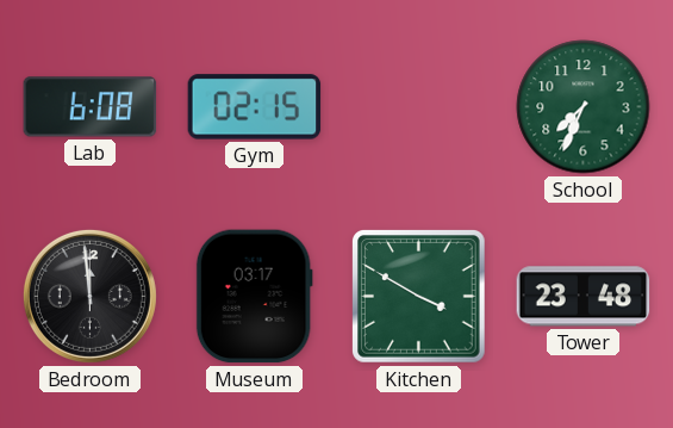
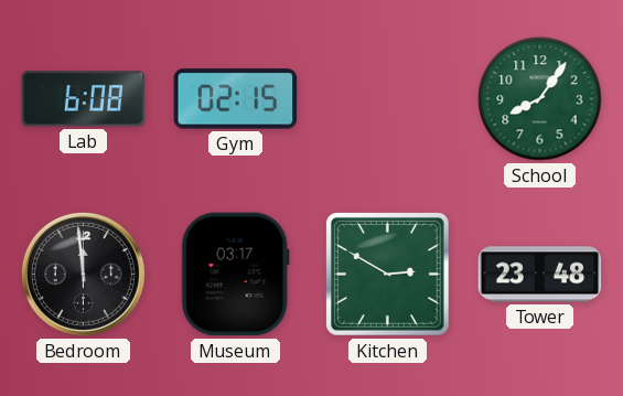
School: 7:34 -> 8:06
Kitchen: 3:50 -> 2:50
